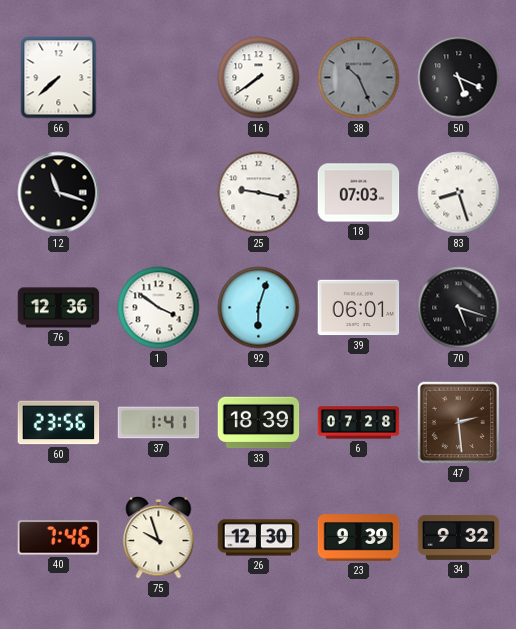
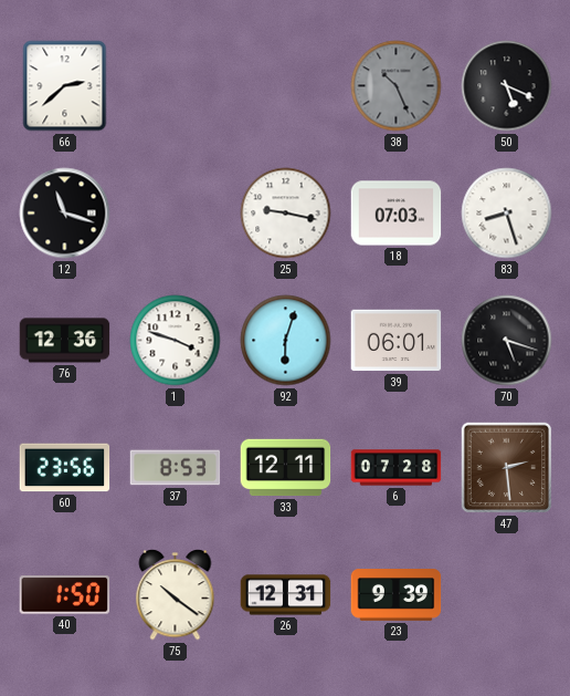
66: 7:38 -> 2:38
16: 7:39 -> none
1: 3:51 -> 3:48
37: 1:41 -> 8:53
33: 18:39 -> 12:11
40: 7:46 -> 1:50
75: 9:57 -> 10:21
26: 12:30 -> 12:31
34: 9:32 -> none
